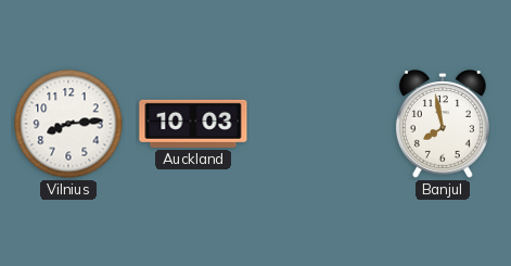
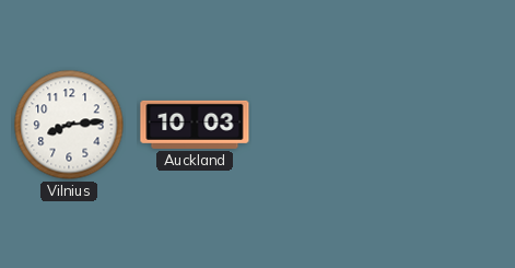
Banjul: 7:58 -> none
